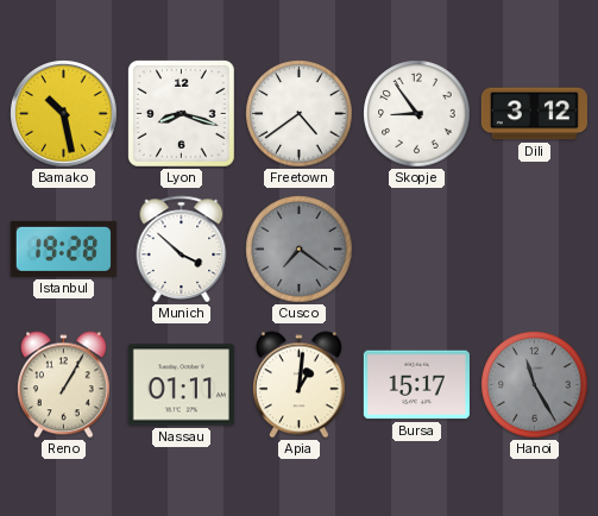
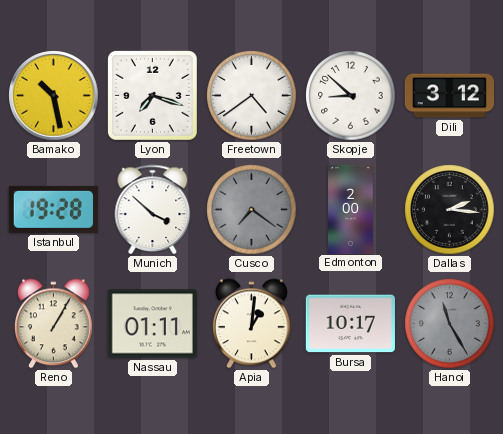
Lyon: 8:18 -> 7:18
Skopje: 8:54 -> 8:52
Edmonton: none -> 2:00
Dallas: none -> 2:16
Bursa: 15:17 -> 10:17
